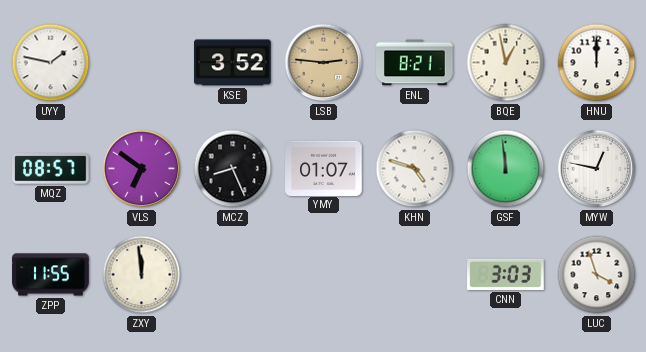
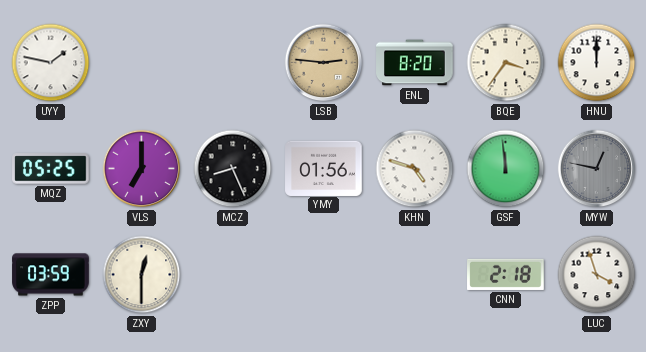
KSE: 3:52 -> none
ENL: 8:21 -> 8:20
BQE: 12:58 -> 3:36
MQZ: 08:57 -> 05:25
VLS: 6:51 -> 7:00
YMY: 01:07 -> 01:56
MYW dial: white -> grey
ZPP: 11:55 -> 03:59
ZXY: 11:59 -> 12:30
CNN: 3:03 -> 2:18
